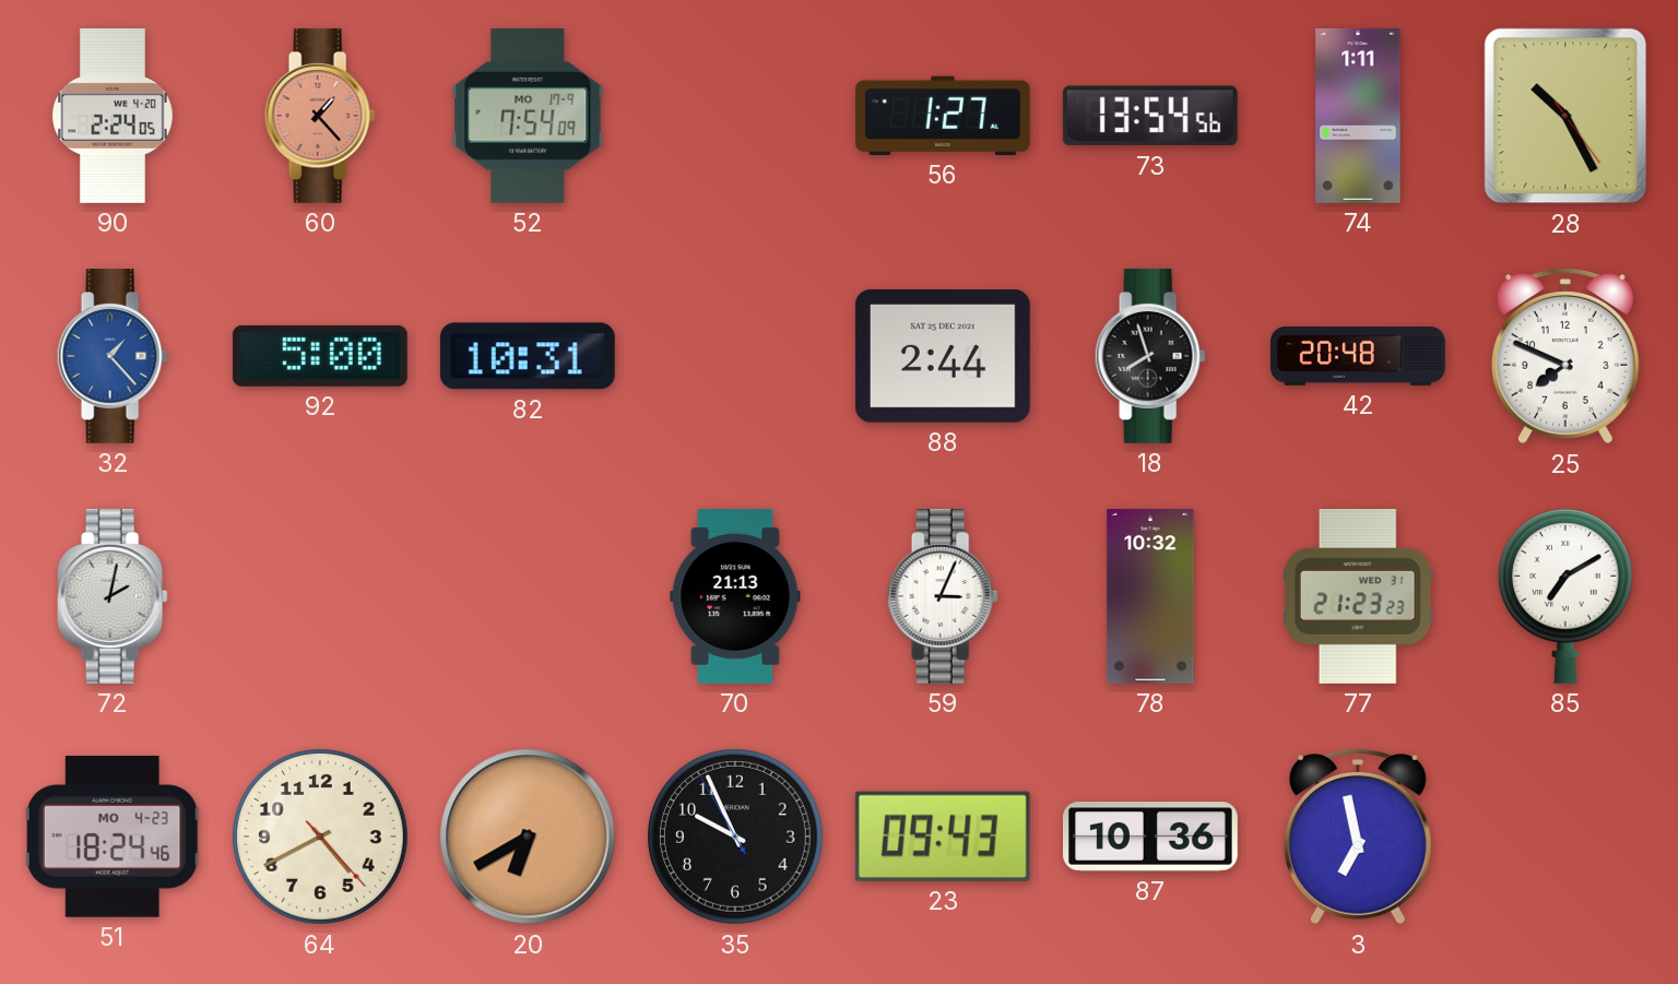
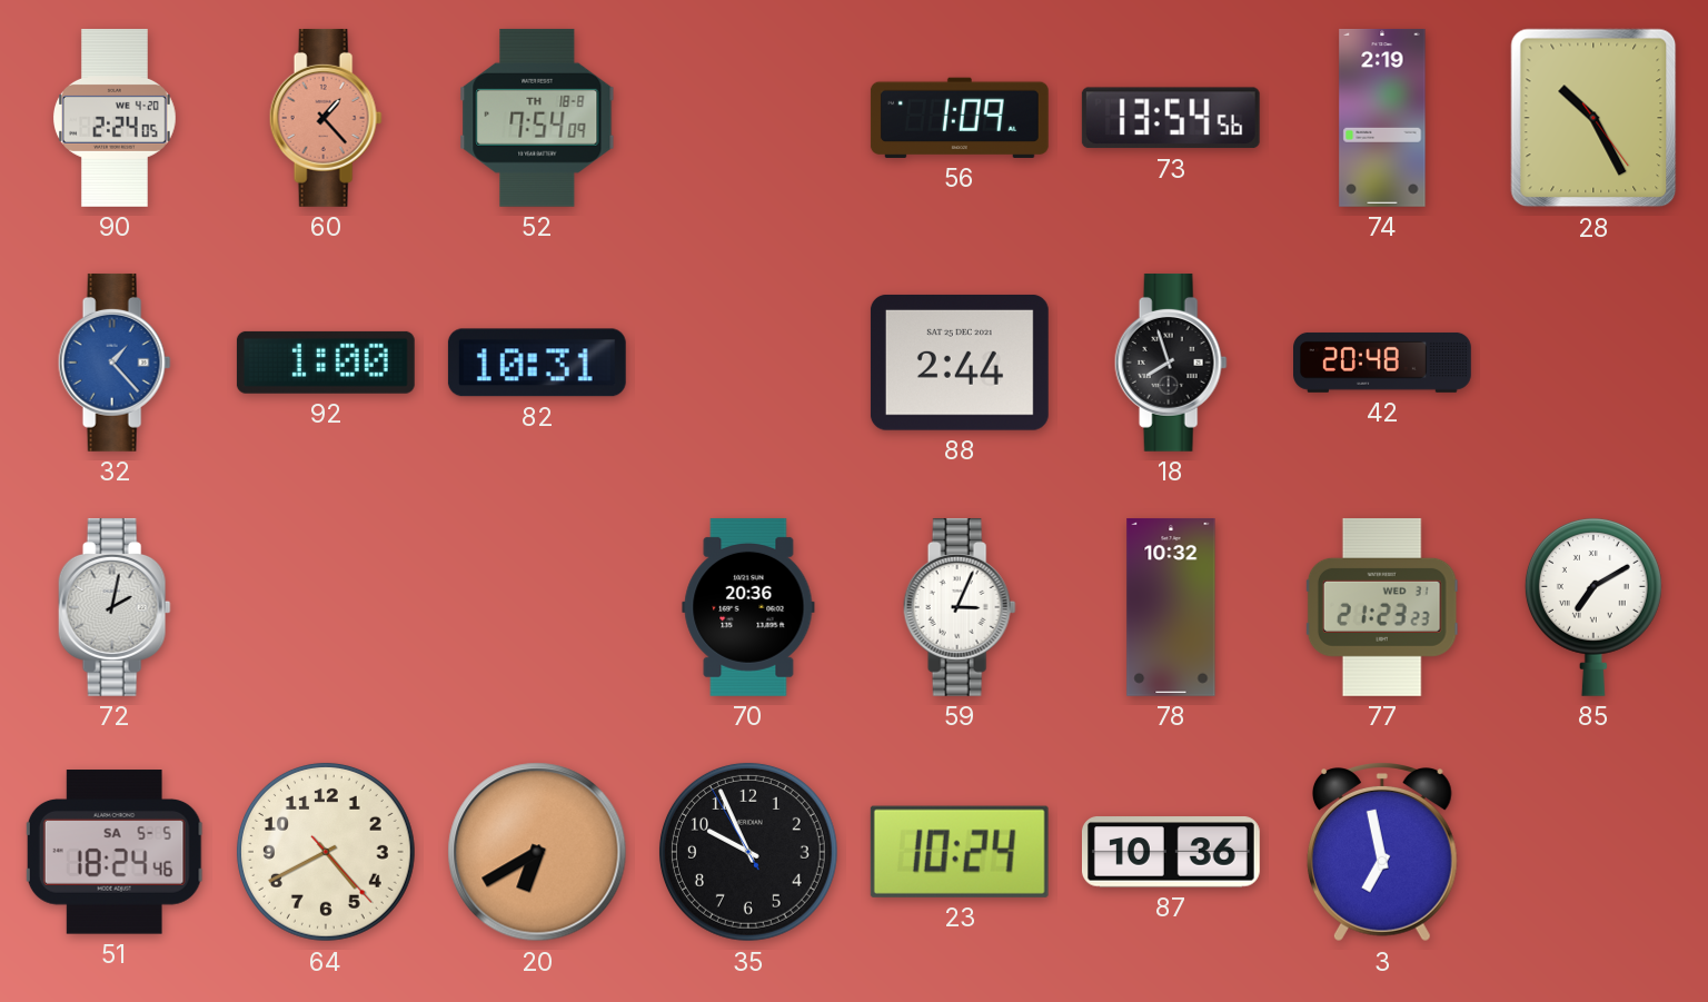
52 date: MO 17-9 -> TH 18-8
56: 1:27 -> 1:09
74: 1:11 -> 2:19
92: 5:00 -> 1:00
25: 7:49 -> none
70: 21:13 -> 20:36
51 date: MO 4-23 -> SA 5-5
23: 09:43 -> 10:24
